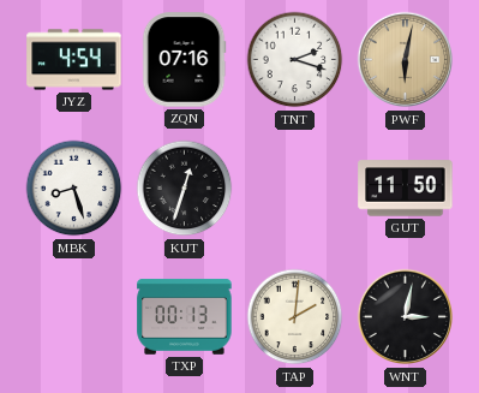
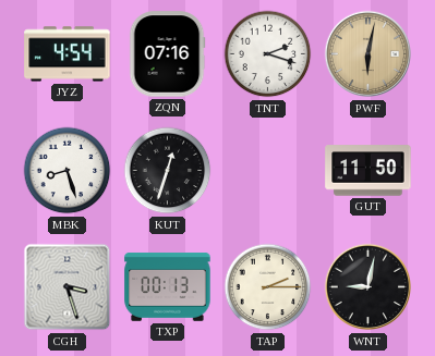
CGH: none -> 3:27
TAP: 2:01 -> 2:15
WNT: 3:02 -> 9:02
